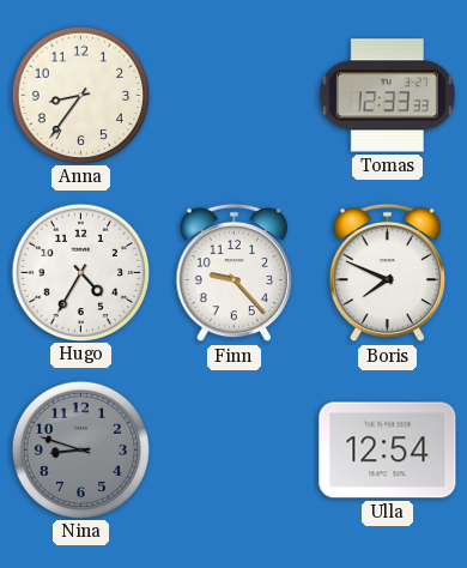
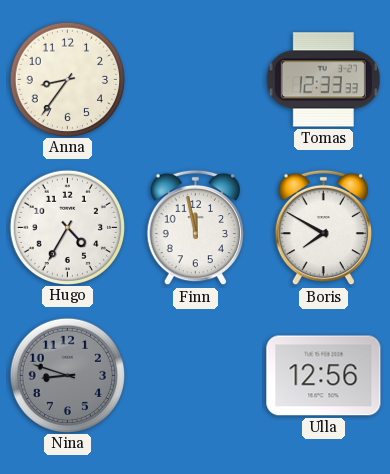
Finn: 9:23 -> 11:58
Boris: 7:49 -> 7:50
Ulla: 12:54 -> 12:56
